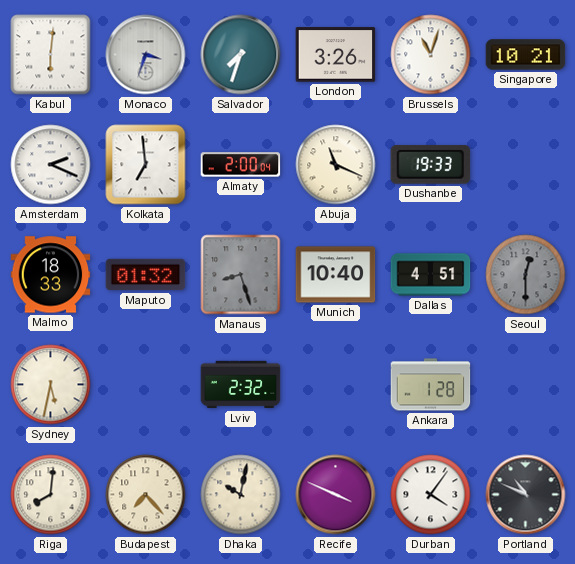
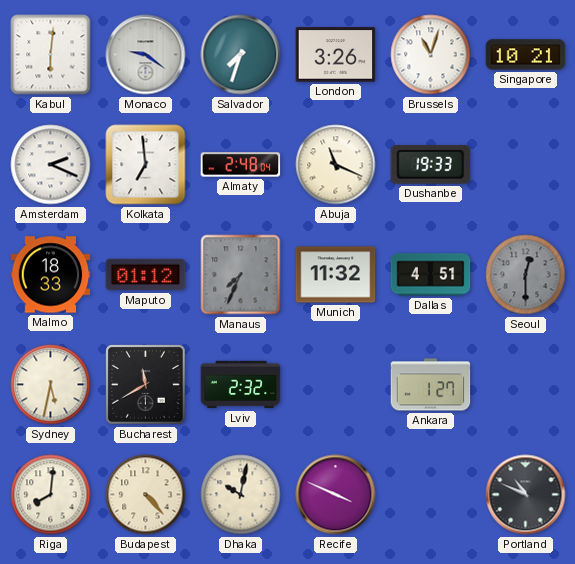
Monaco: 3:33 -> 9:21
Almaty: 2:00 -> 2:48
Maputo: 01:32 -> 01:12
Manaus: 8:27 -> 7:34
Munich: 10:40 -> 11:32
Bucharest: none -> 11:40
Ankara: 1:28 -> 1:27
Budapest: 7:23 -> 4:23
Durban: 4:06 -> none
